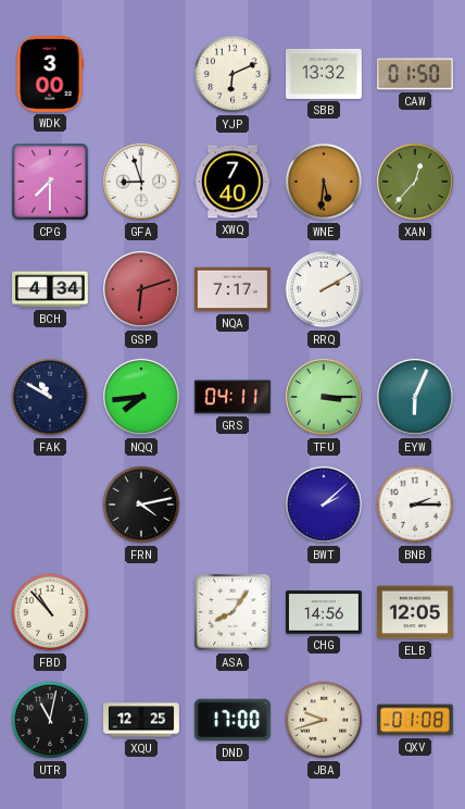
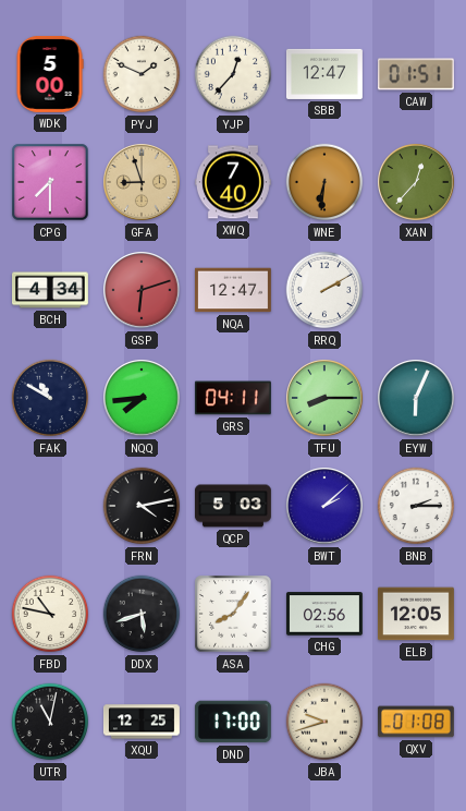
WDK: 3:00 -> 5:00
PYJ: none -> 1:49
YJP: 6:11 -> 12:37
SBB: 13:32 -> 12:47
CAW: 01:50 -> 01:51
GFA dial: white -> champagne
WNE: 5:31 -> 6:31
NQA: 7:17 -> 12:47
TFU: 3:15 -> 8:15
QCP: none -> 5:03
FBD: 10:53 -> 10:47
DDX: none -> 5:42
CHG: 14:56 -> 02:56
